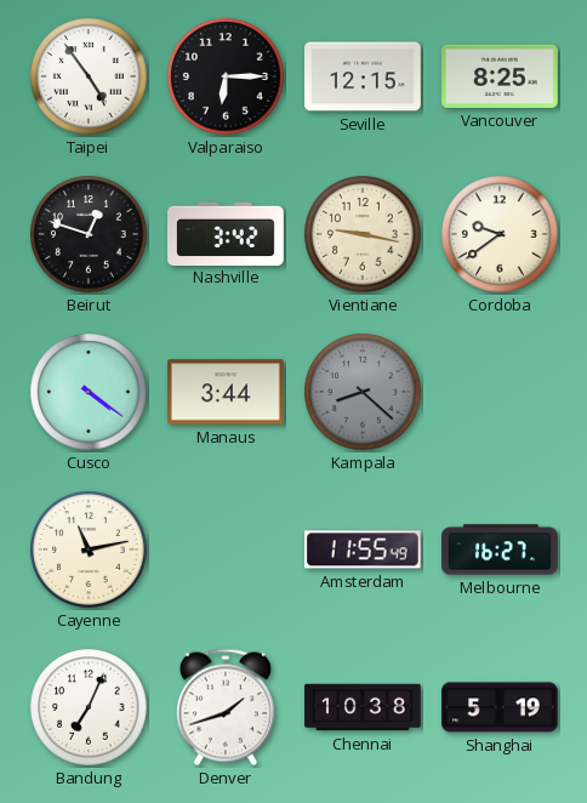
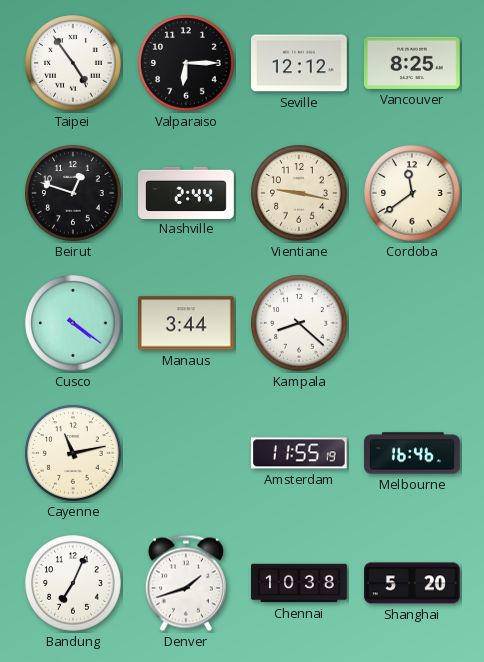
Seville: 12:15 -> 12:12
Nashville: 3:42 -> 2:44
Cordoba: 9:39 -> 11:39
Kampala dial: grey -> white
Amsterdam: 11:55:49 -> 11:55:19
Melbourne: 16:27 -> 16:46
Shanghai: 5:19 -> 5:20
